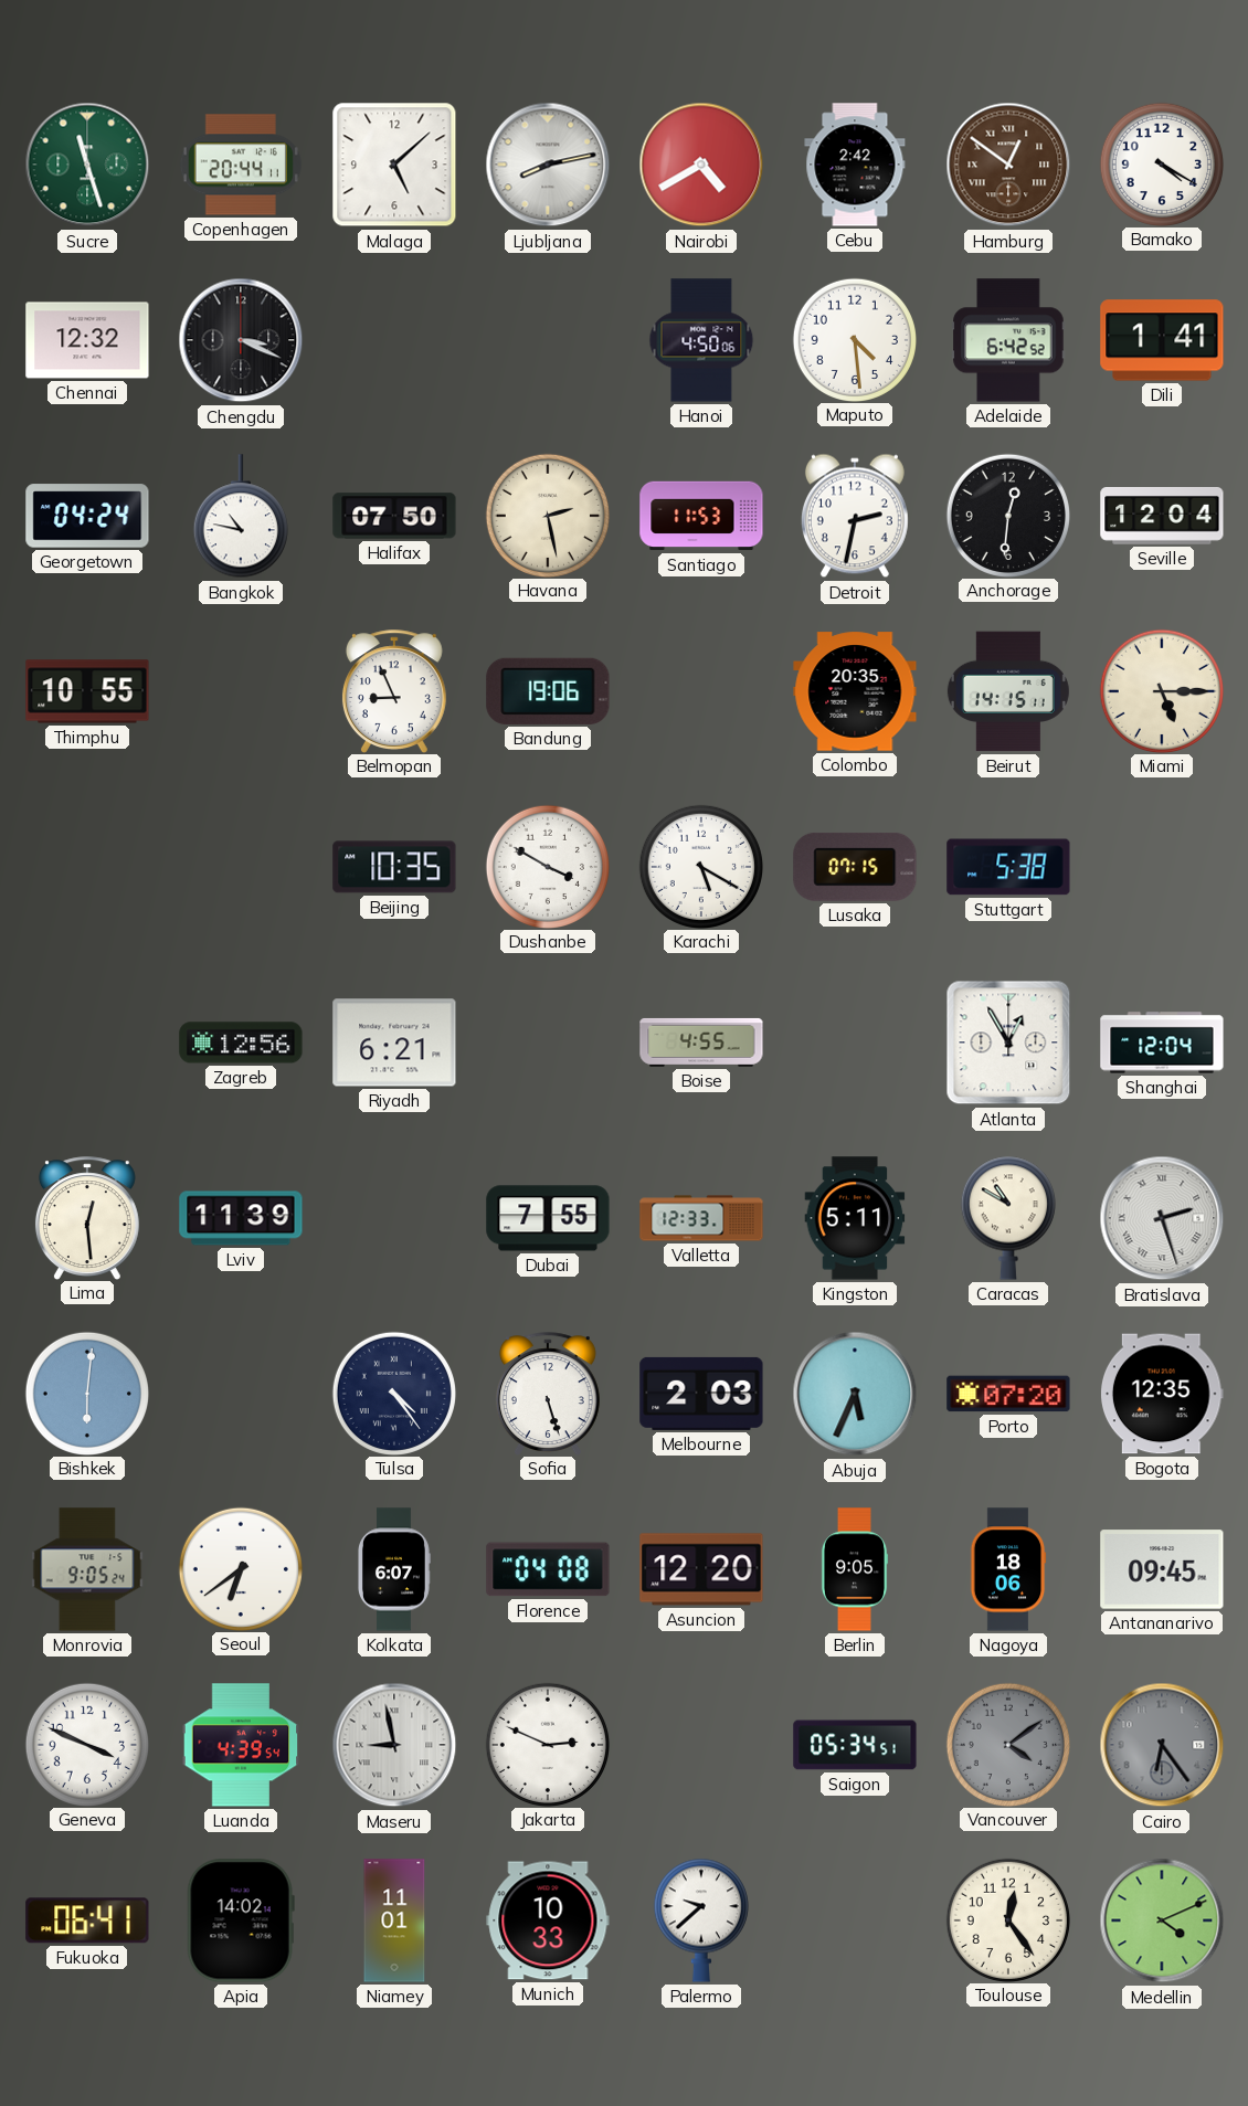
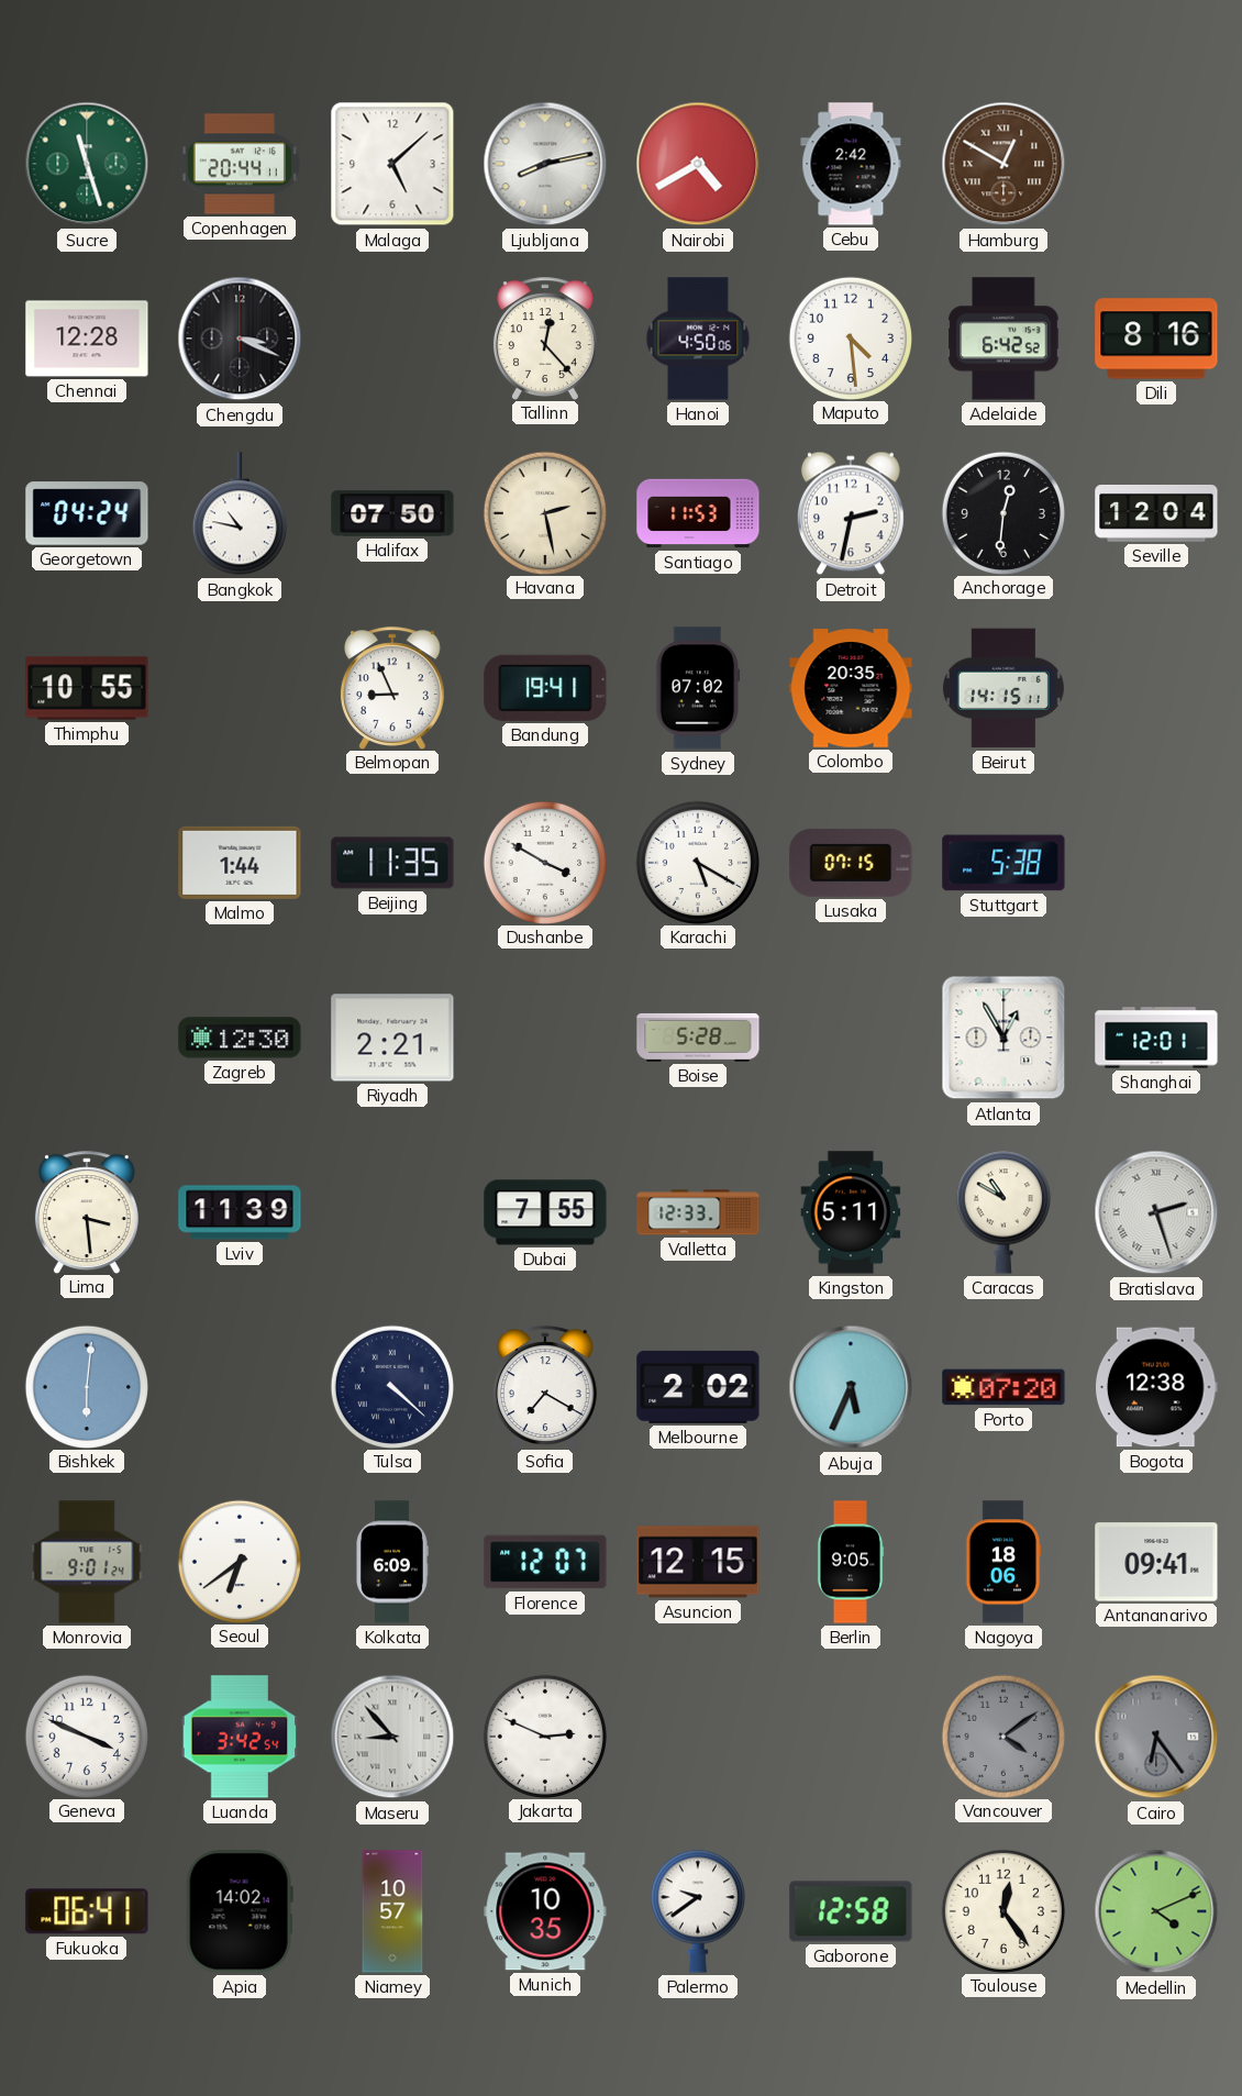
Hamburg: 12:51 -> 12:50
Bamako: 4:20 -> none
Chennai: 12:32 -> 12:28
Tallinn: none -> 12:23
Dili: 1:41 -> 8:16
Bandung: 19:06 -> 19:41
Sydney: none -> 07:02
Miami: 5:15 -> none
Malmo: none -> 1:44
Beijing: 10:35 -> 11:35
Zagreb: 12:56 -> 12:30
Riyadh: 6:21 -> 2:21
Boise: 4:55 -> 5:28
Shanghai: 12:04 -> 12:01
Lima: 12:29 -> 3:29
Tulsa: 4:24 -> 4:22
Sofia: 5:27 -> 7:20
Melbourne: 2:03 -> 2:02
Bogota: 12:35 -> 12:38
Monrovia: 9:05 -> 9:01
Kolkata: 6:07 -> 6:09
Florence: 04:08 -> 12:07
Asuncion: 12:20 -> 12:15
Antananarivo: 09:45 -> 09:41
Luanda: 4:39 -> 3:42
Maseru: 8:58 -> 8:53
Saigon: 05:34 -> none
Niamey: 11:01 -> 10:57
Munich: 10:33 -> 10:35
Palermo: 9:38 -> 9:39
Gaborone: none -> 12:58
